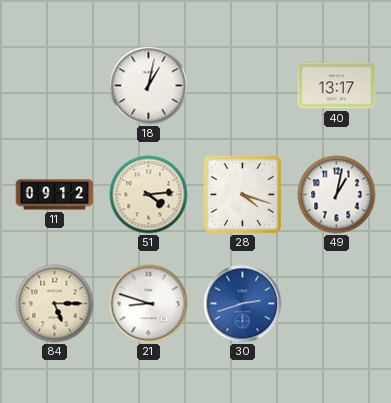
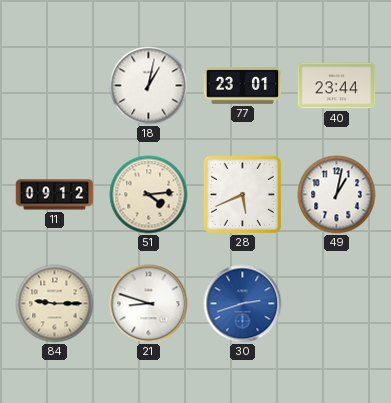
77: none -> 23:01
40: 13:17 -> 23:44
28: 4:18 -> 5:41
84: 5:15 -> 9:15
